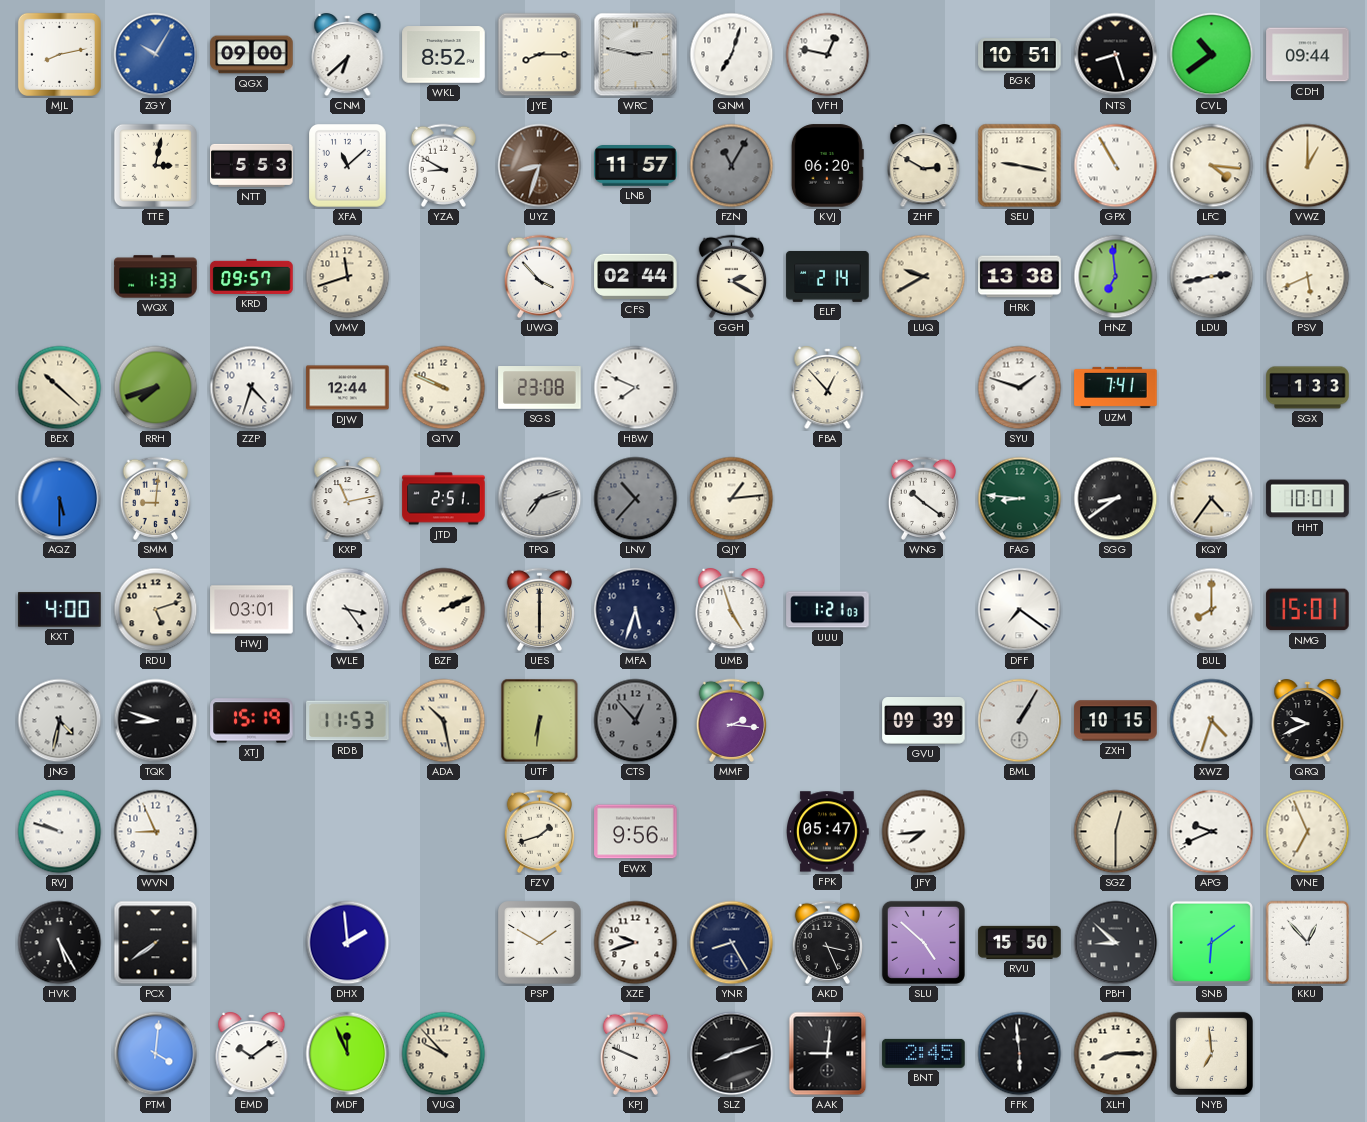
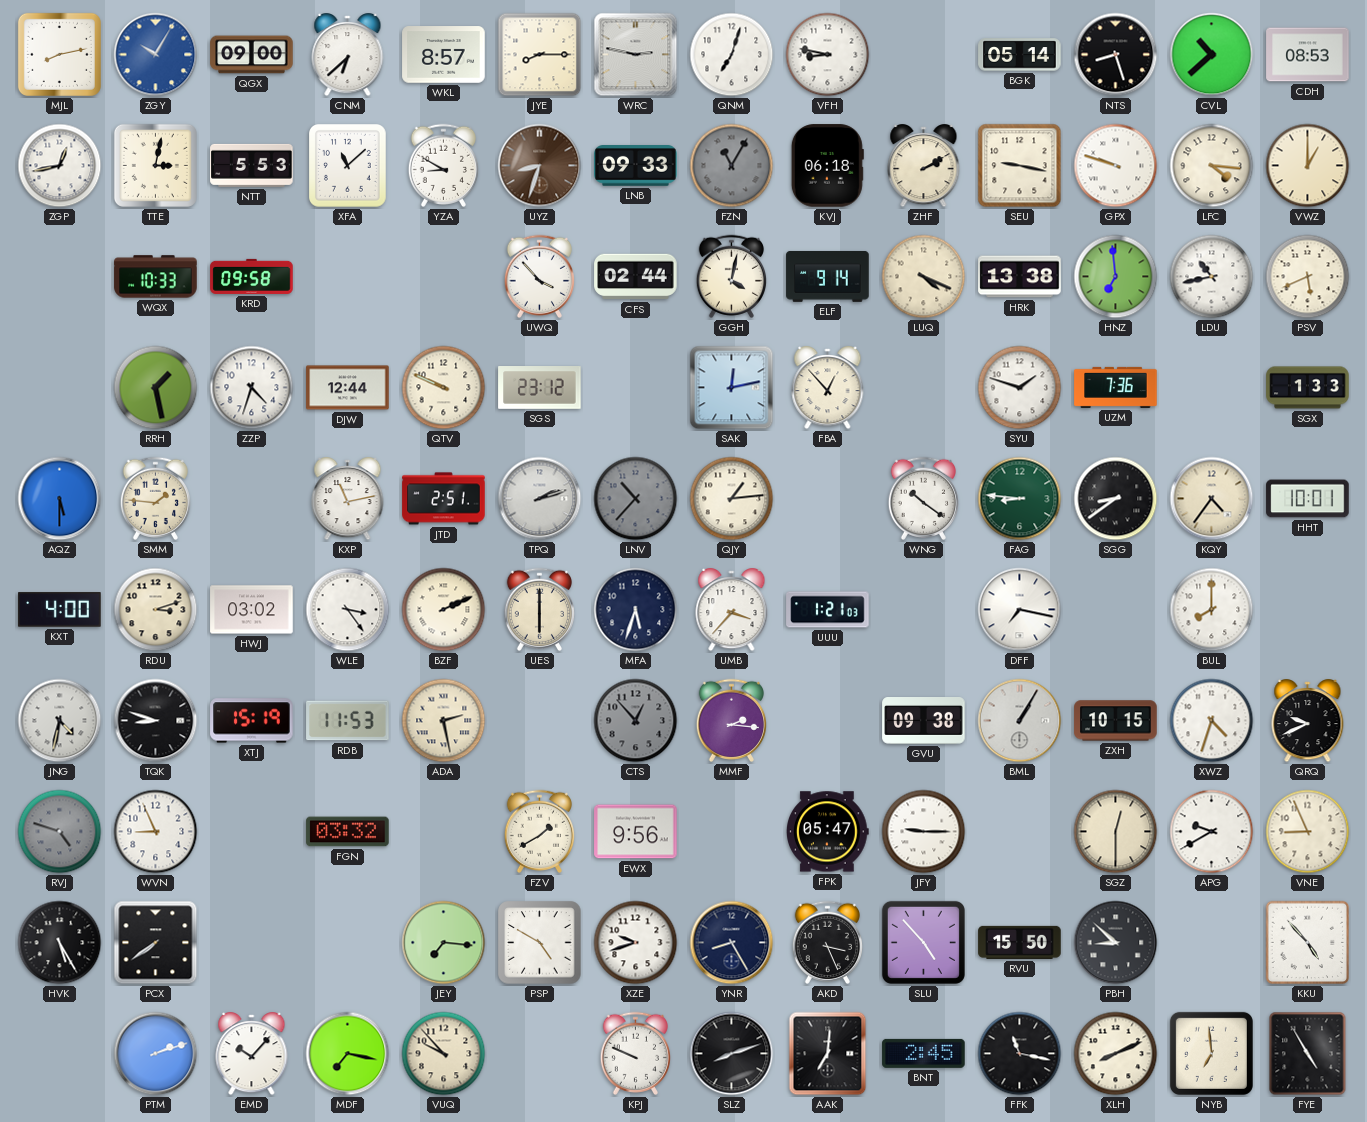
WKL: 8:52 -> 8:57
VFH: 12:47 -> 8:47
BGK: 10:51 -> 05:14
CVL: 10:39 -> 10:38
CDH: 09:44 -> 08:53
ZGP: none -> 12:43
LNB: 11:57 -> 09:33
KVJ: 06:20 -> 06:18
ZHF: 2:50 -> 2:10
GPX: 10:55 -> 9:48
WQX: 1:33 -> 10:33
KRD: 09:57 -> 09:58
VMV: 11:42 -> none
GGH: 2:20 -> 4:02
ELF: 2:14 -> 9:14
LUQ: 9:40 -> 4:19
LDU: 2:43 -> 10:43
BEX: 10:22 -> none
RRH: 7:42 -> 1:28
SGS: 23:08 -> 23:12
HBW: 7:49 -> none
SAK: none -> 12:13
UZM: 7:41 -> 7:36
SMM: 9:01 -> 1:46
TPQ: 7:12 -> 2:12
RDU: 5:12 -> 3:12
HWJ: 03:01 -> 03:02
UMB: 4:57 -> 3:37
DFF: 7:21 -> 7:17
NMG: 15:01 -> none
ADA: 10:28 -> 2:28
UTF: 6:31 -> none
GVU: 09:39 -> 09:38
RVJ: 9:48 -> 4:48
RVJ dial: white -> grey
FGN: none -> 03:32
FZV: 1:42 -> 1:40
JFY: 7:44 -> 9:15
APG: 9:41 -> 9:40
VNE: 6:56 -> 8:56
DHX: 1:59 -> none
JEY: none -> 7:16
PSP: 1:50 -> 4:50
SLU: 4:52 -> 4:53
SNB: 6:09 -> none
KKU: 12:53 -> 4:53
PTM: 4:01 -> 2:12
EMD: 10:09 -> 10:07
MDF: 11:56 -> 7:17
AAK: 9:01 -> 7:01
FFK: 5:59 -> 11:17
XLH: 8:15 -> 8:11
FYE: none -> 4:55
